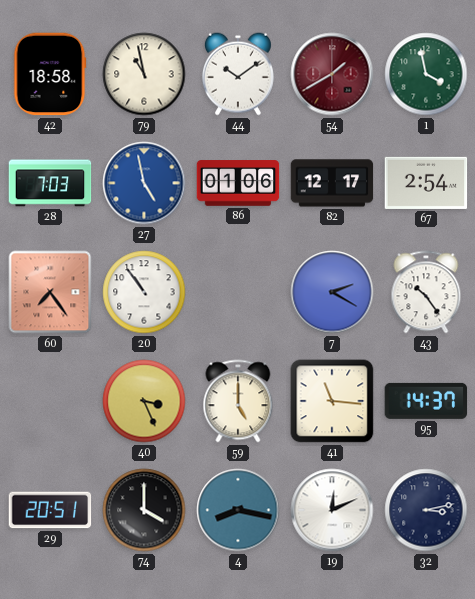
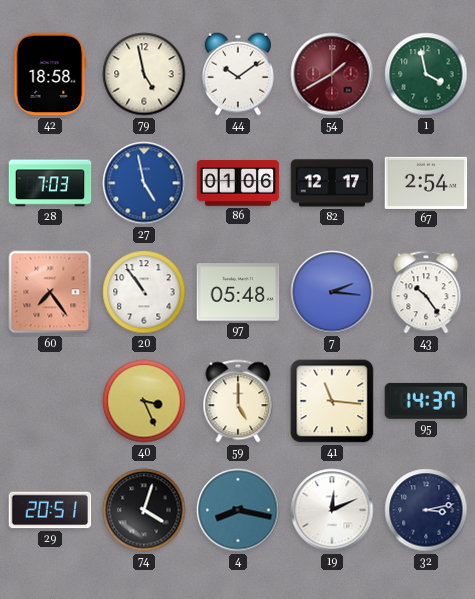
79: 10:58 -> 4:58
97: none -> 05:48
7: 2:20 -> 2:16
74: 4:00 -> 4:03
